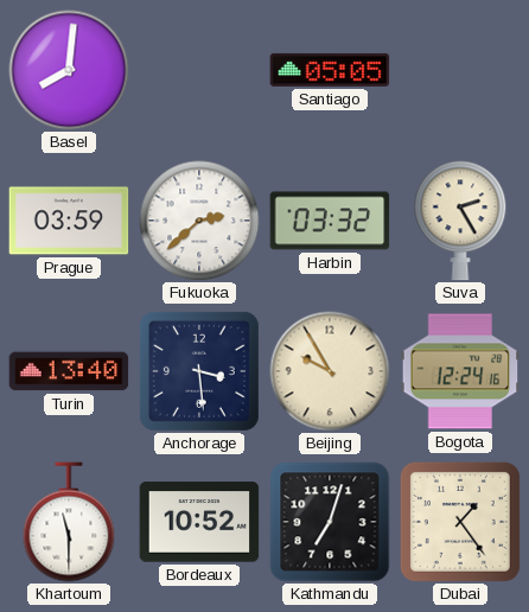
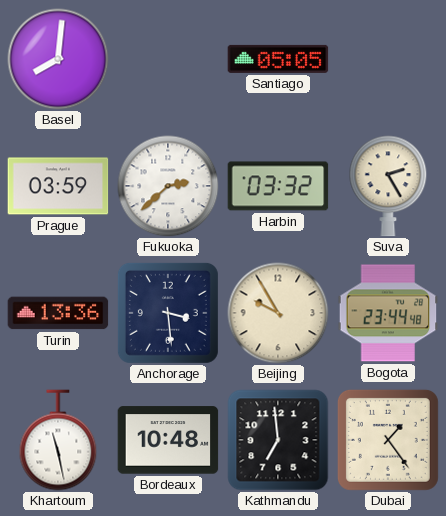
Turin: 13:40 -> 13:36
Bogota: 12:24 -> 23:44
Khartoum: 11:30 -> 11:28
Bordeaux: 10:52 -> 10:48
Kathmandu: 7:03 -> 6:59
